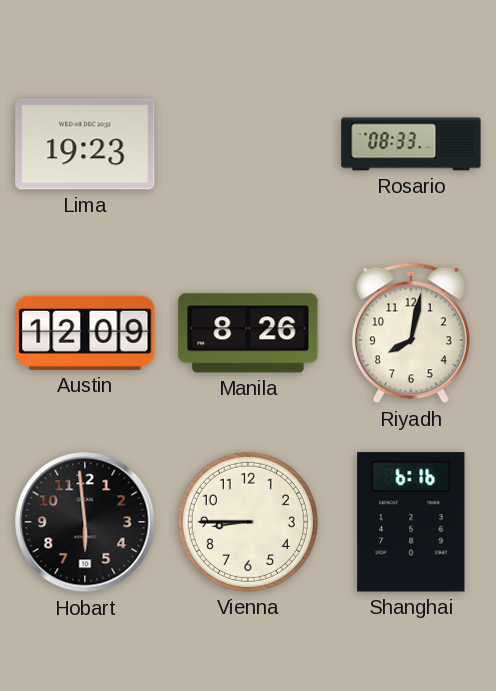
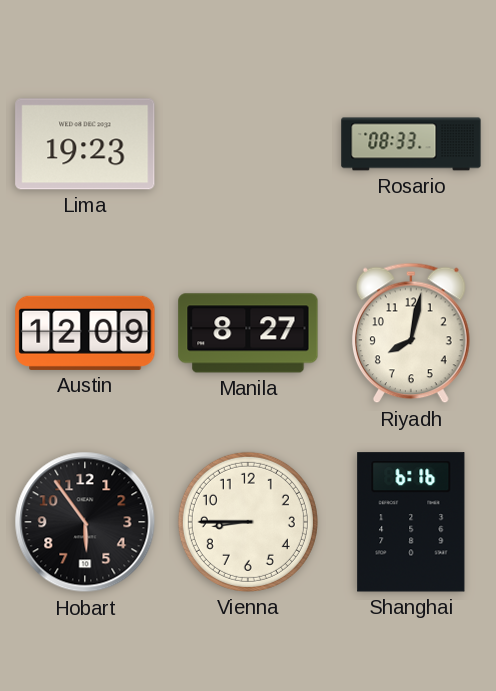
Manila: 8:26 -> 8:27
Hobart: 5:59 -> 5:54
